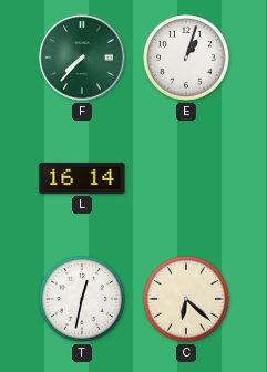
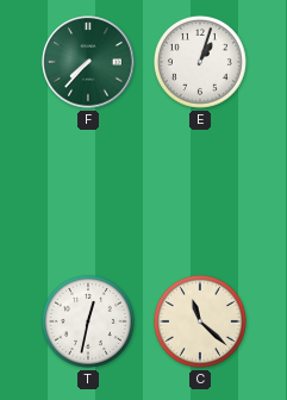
L: 16:14 -> none
C: 6:22 -> 11:22
